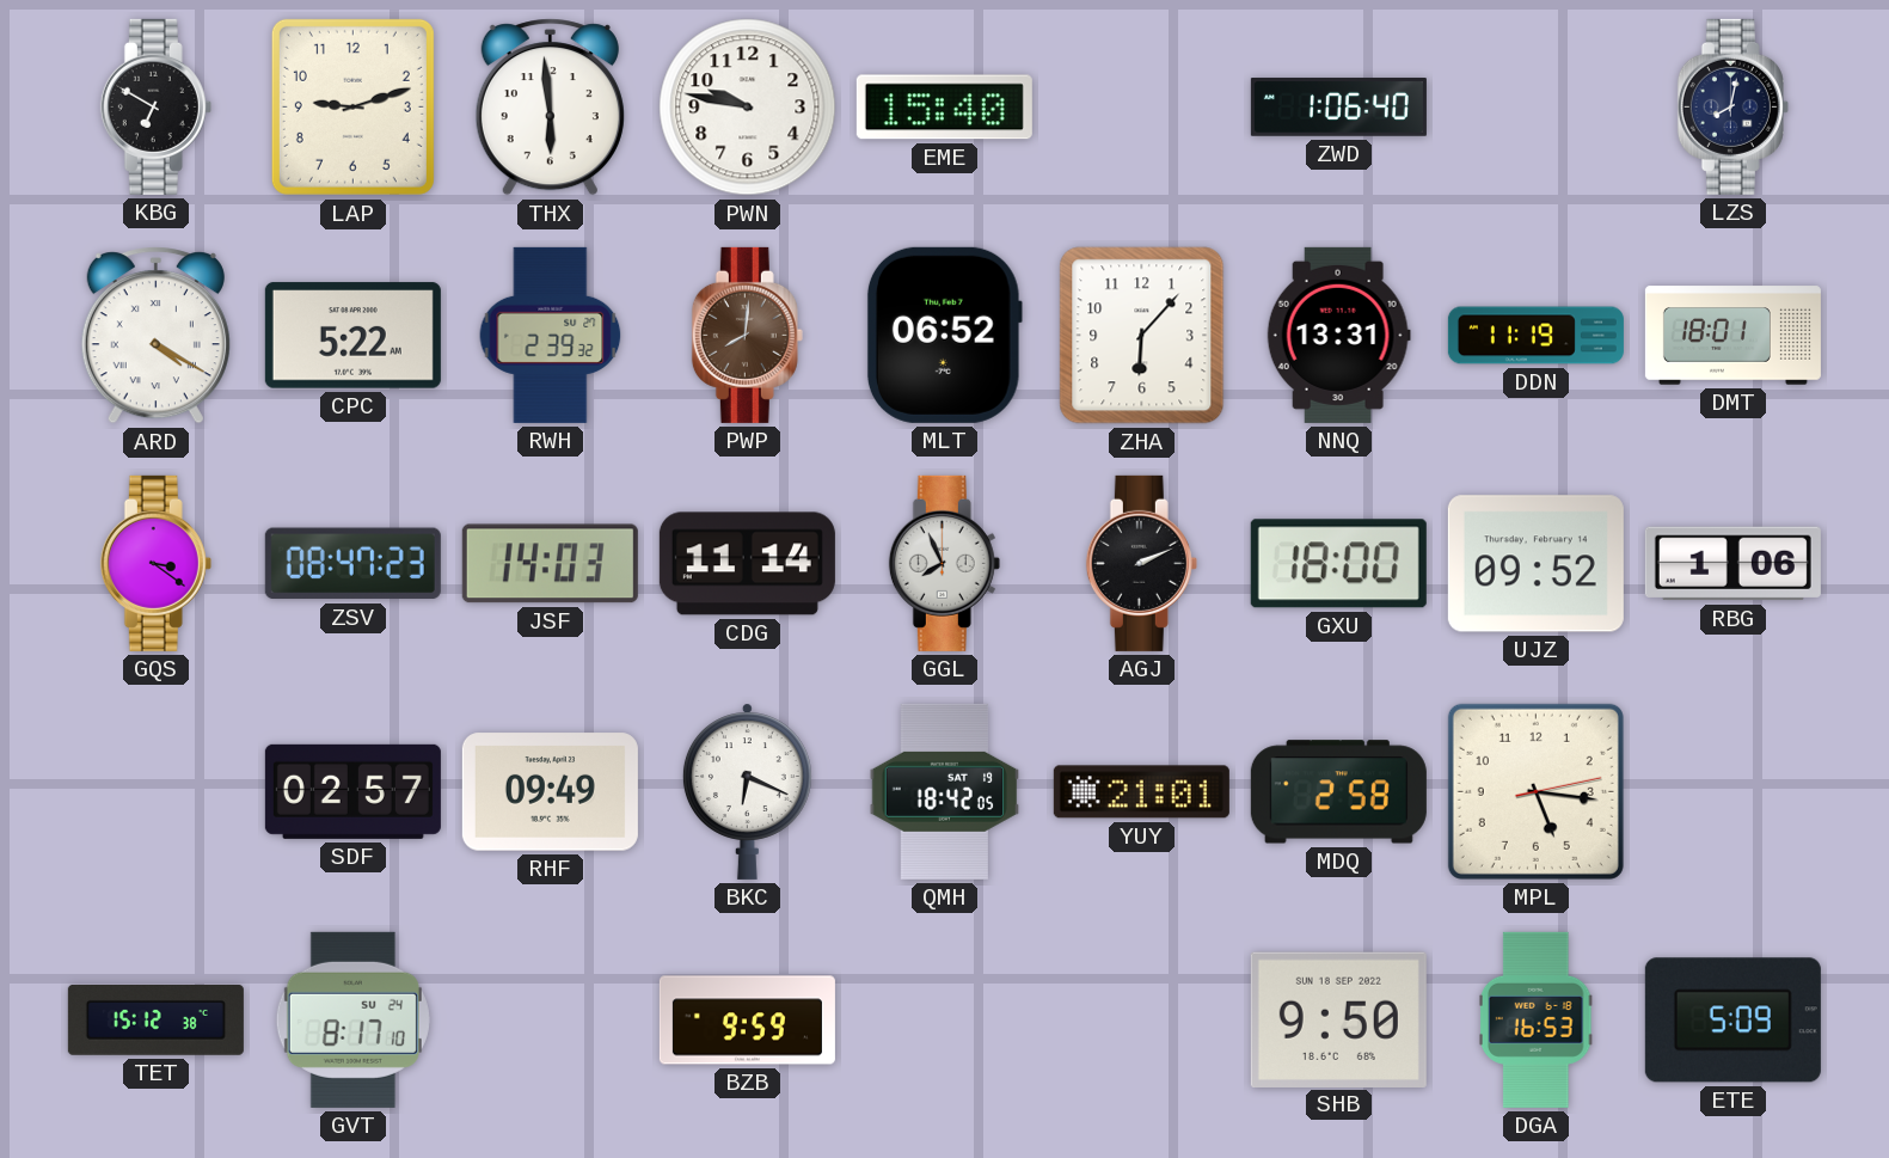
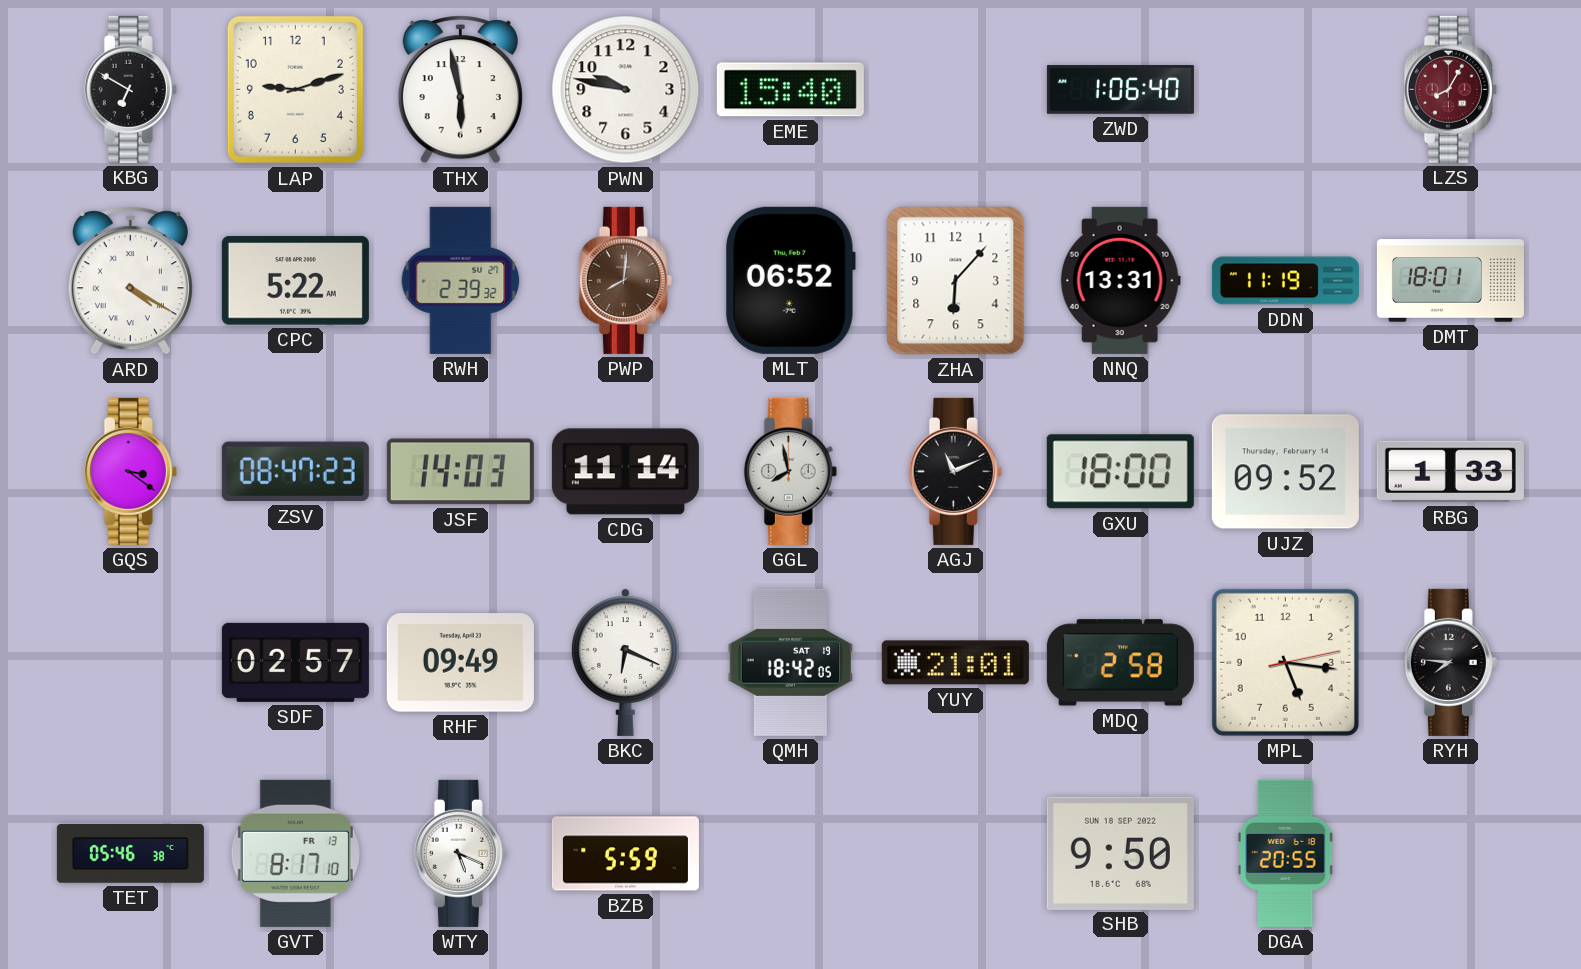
THX: 5:59 -> 5:58
LZS: 8:02 -> 8:05
LZS dial: navy -> burgundy
GGL: 7:56 -> 7:58
AGJ: 2:11 -> 11:11
RBG: 1:06 -> 1:33
RYH: none -> 7:46
TET: 15:12 -> 05:46
GVT date: SU 24 -> FR 13
WTY: none -> 5:19
BZB: 9:59 -> 5:59
DGA: 16:53 -> 20:55
ETE: 5:09 -> none
